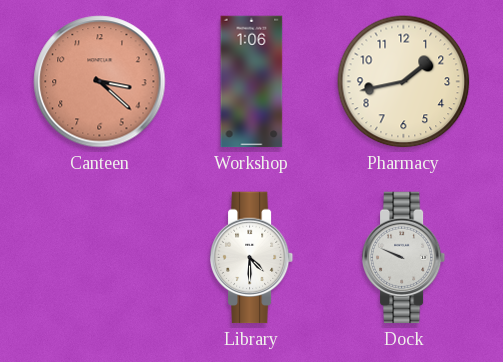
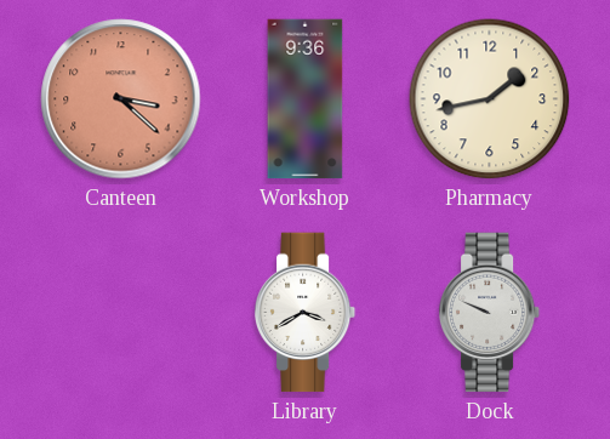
Workshop: 1:06 -> 9:36
Library: 4:30 -> 3:40
